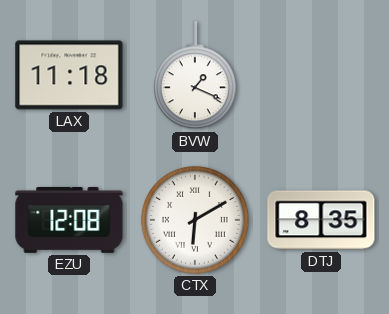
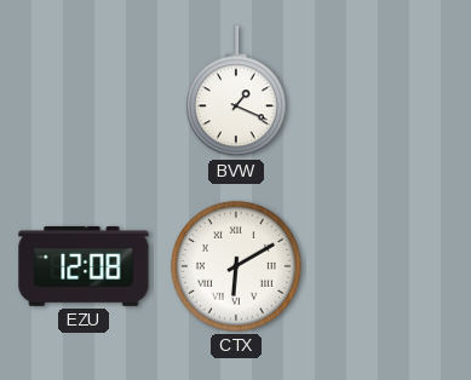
LAX: 11:18 -> none
DTJ: 8:35 -> none
